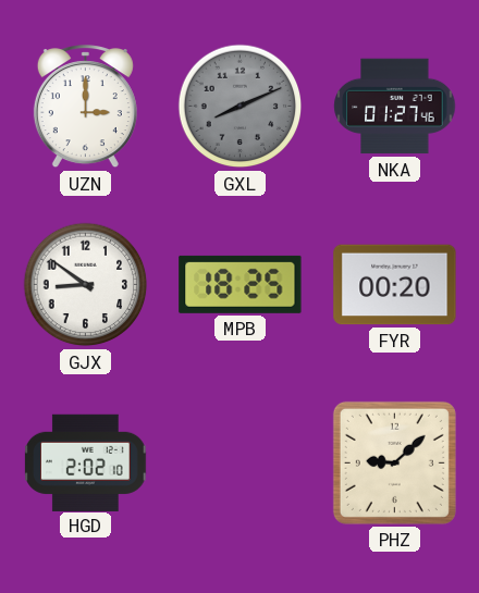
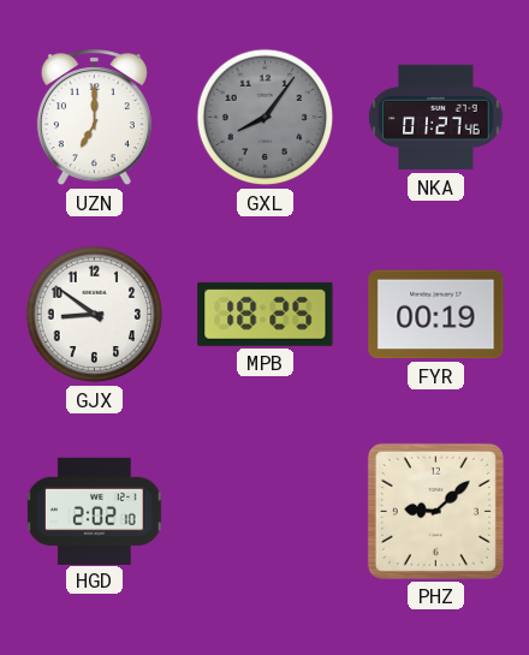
UZN: 3:00 -> 7:00
GXL: 8:11 -> 8:06
FYR: 00:20 -> 00:19
